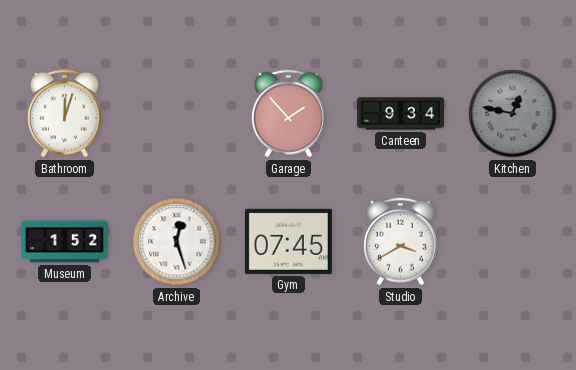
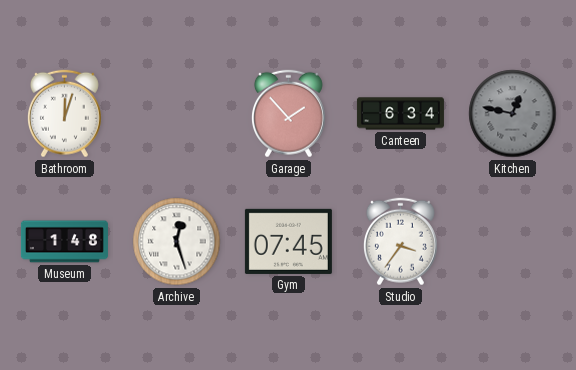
Canteen: 9:34 -> 6:34
Museum: 1:52 -> 1:48
Studio: 3:40 -> 3:36
